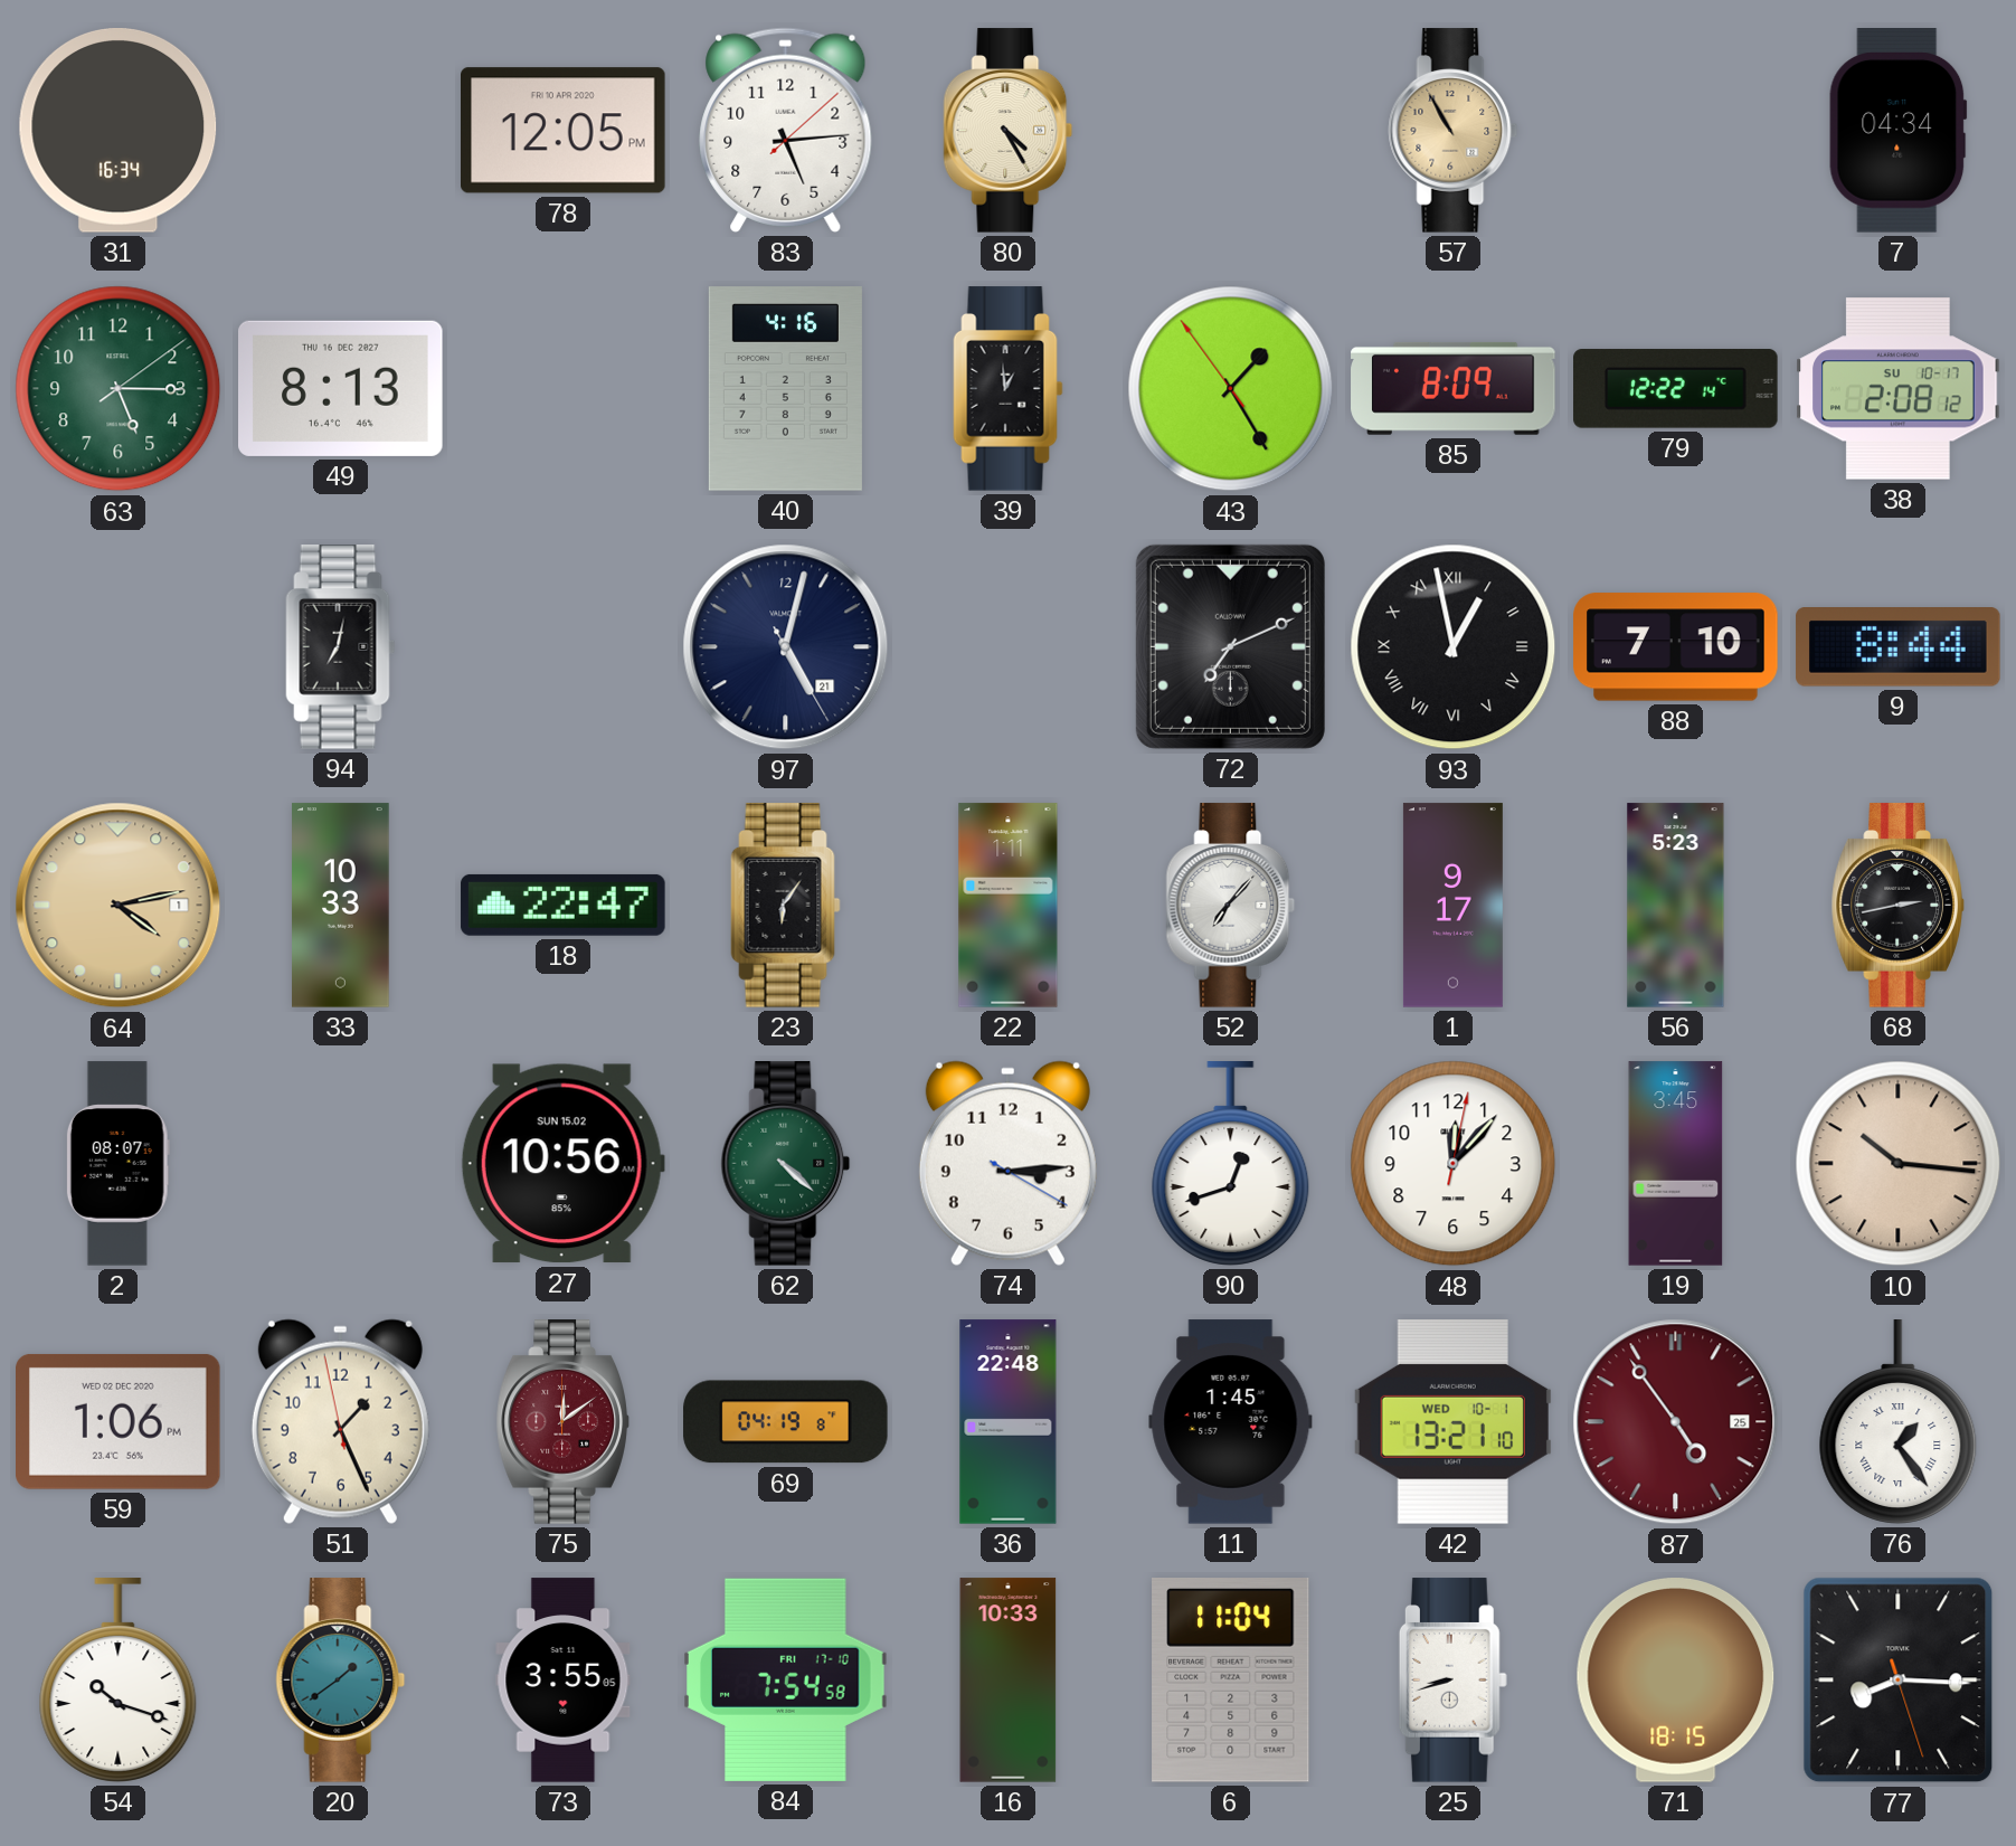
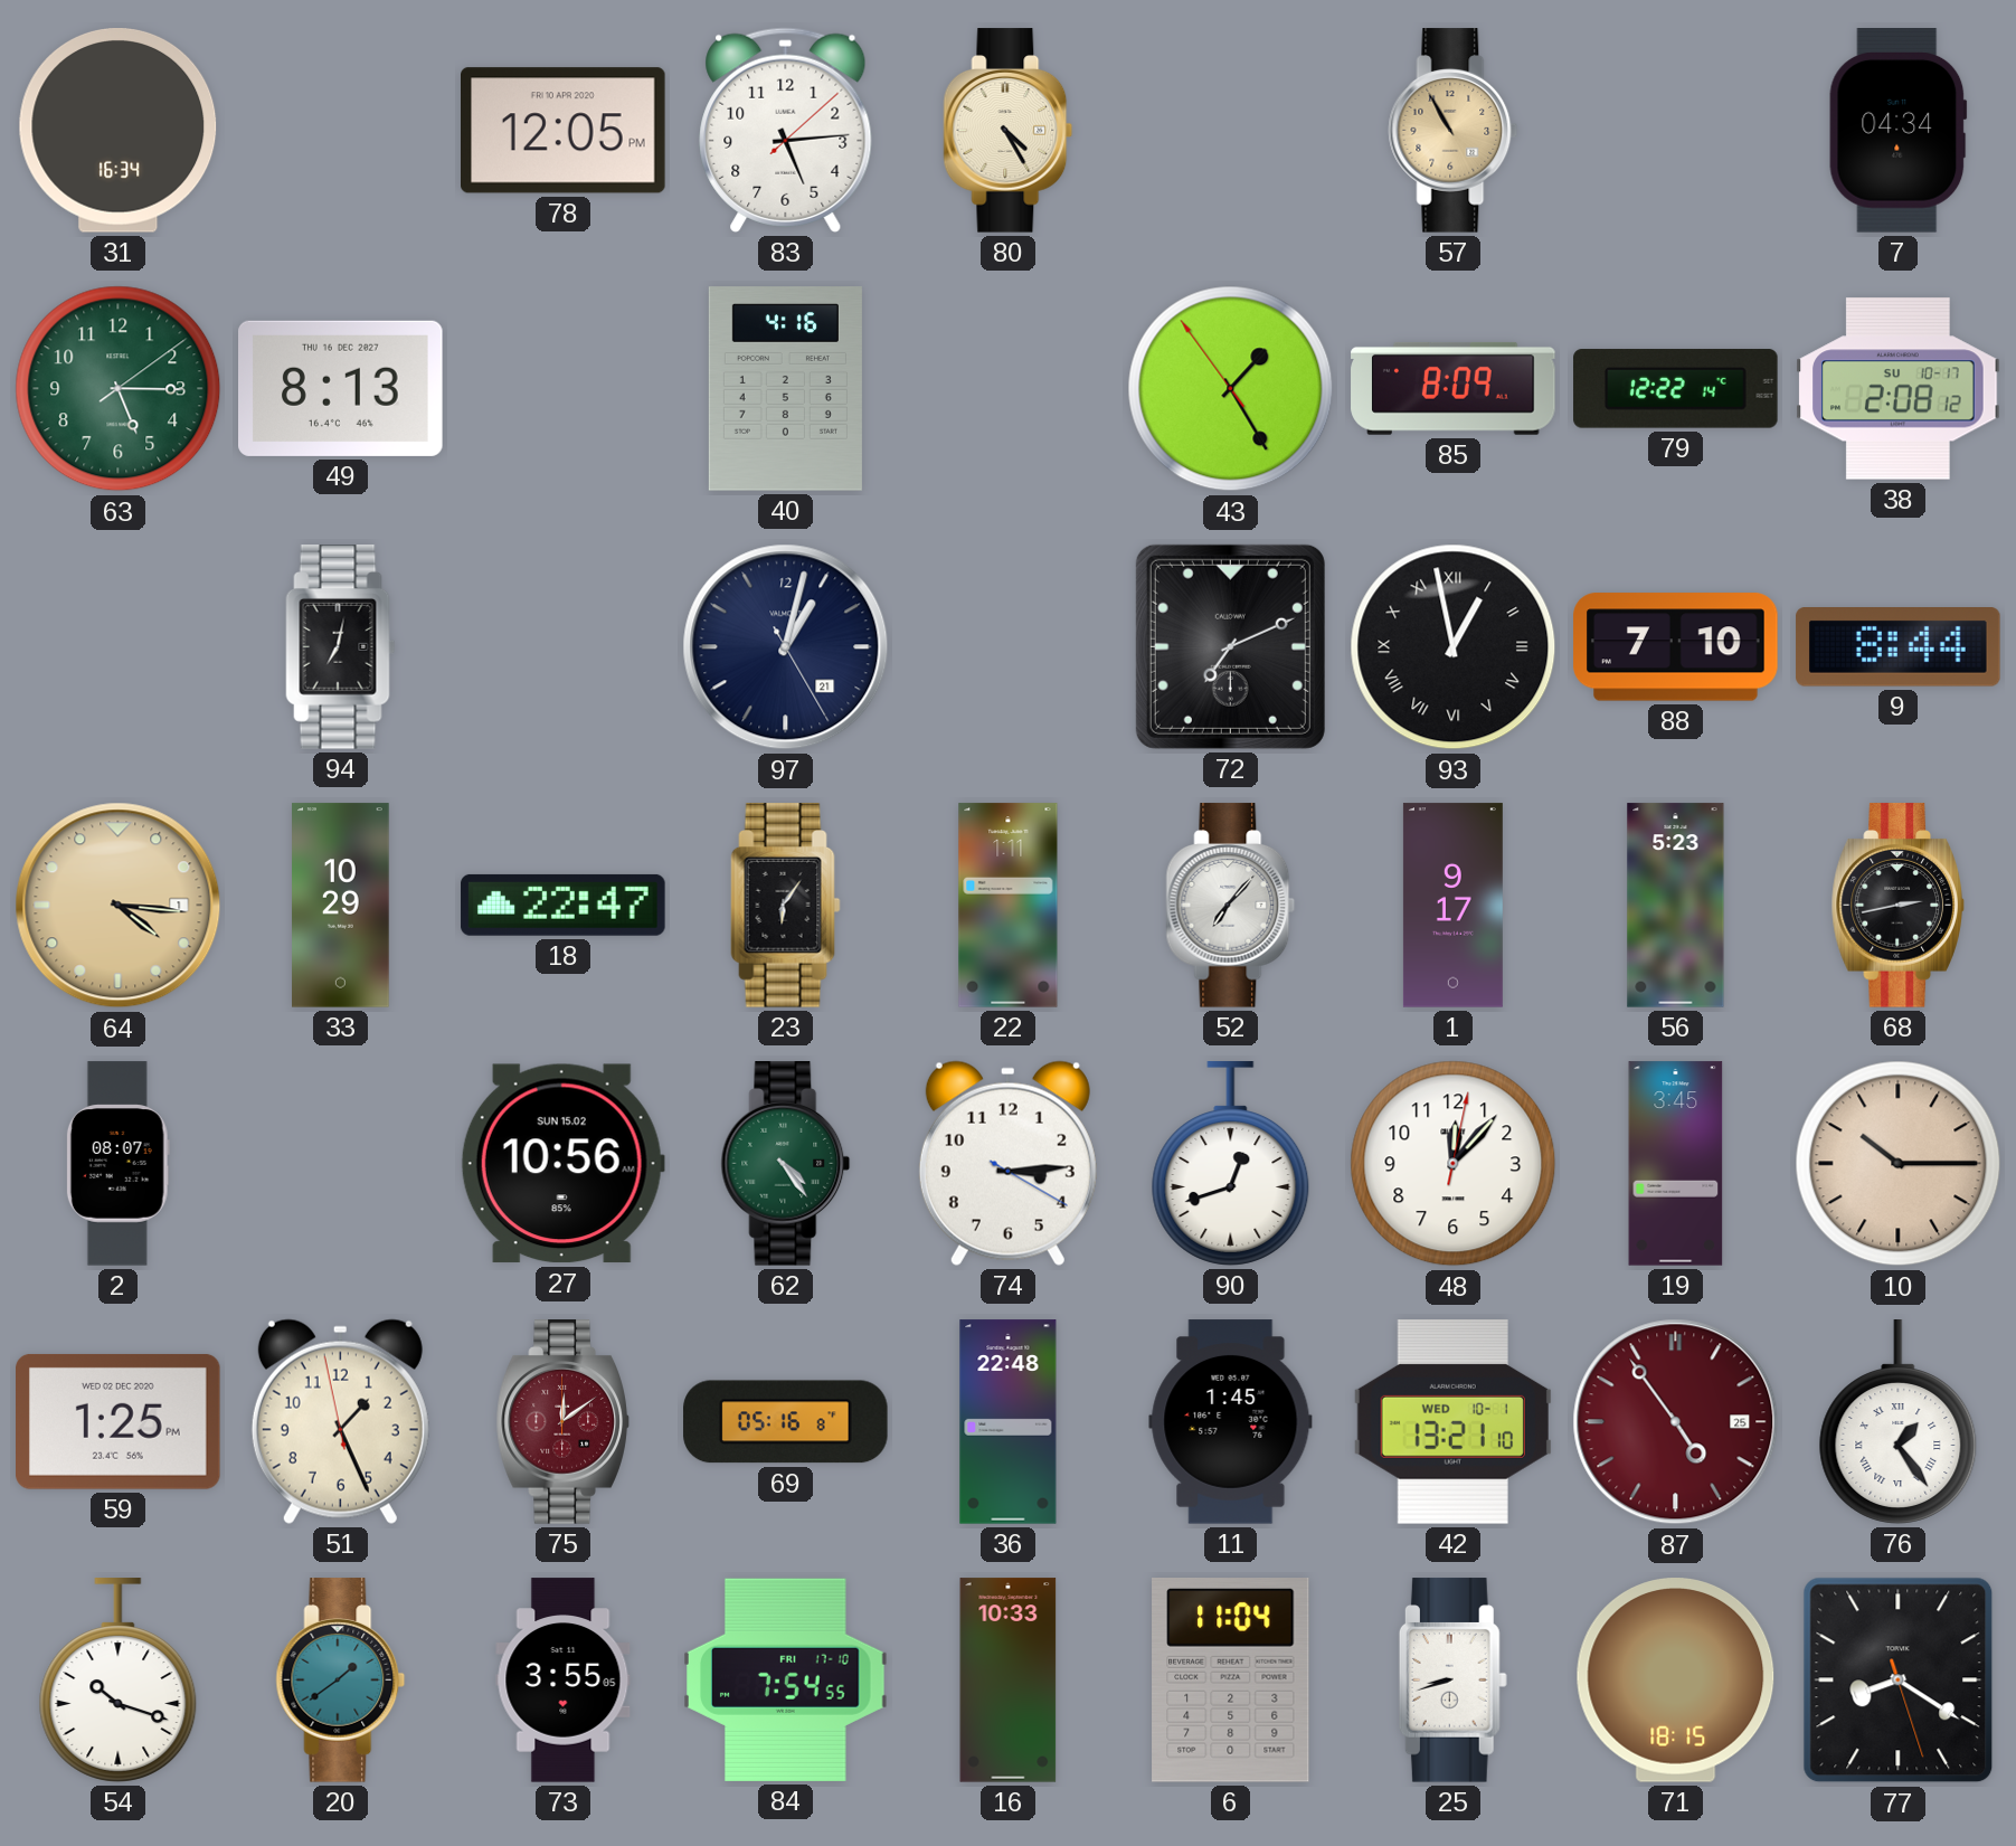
39: 12:59 -> none
97: 5:02 -> 1:02
64: 4:13 -> 4:16
33: 10:33 -> 10:29
62: 4:22 -> 4:24
10: 10:16 -> 10:15
59: 1:06 -> 1:25
69: 04:19 -> 05:16
84: 7:54:58 -> 7:54:55
77: 8:15 -> 8:20
